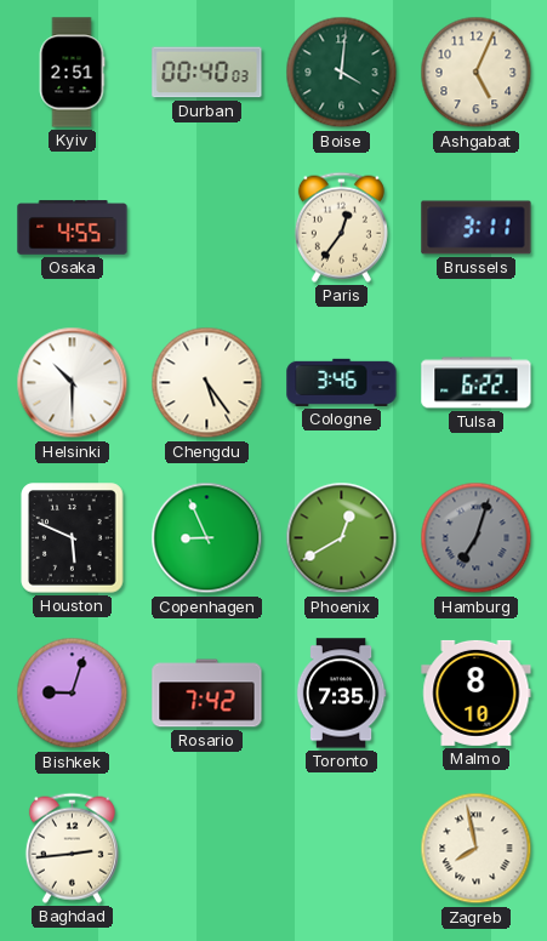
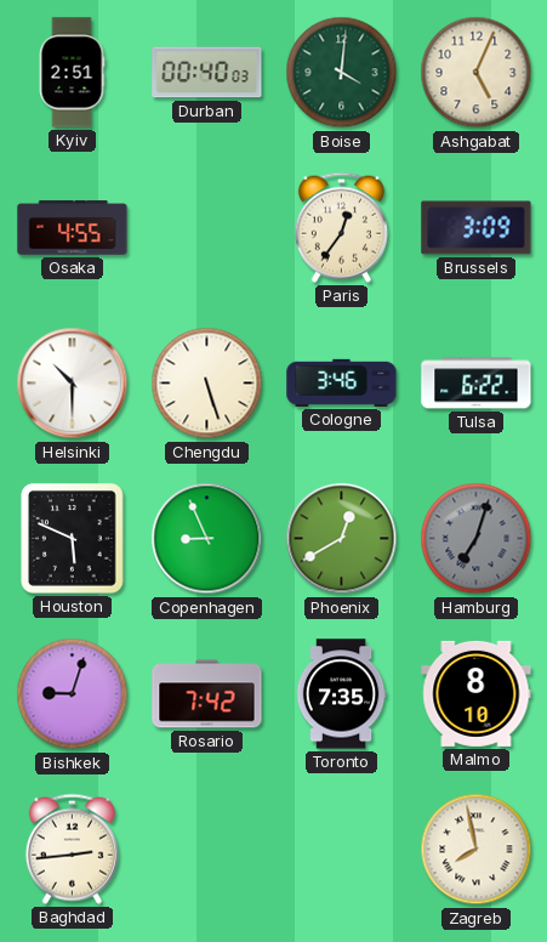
Brussels: 3:11 -> 3:09
Chengdu: 5:24 -> 5:27
